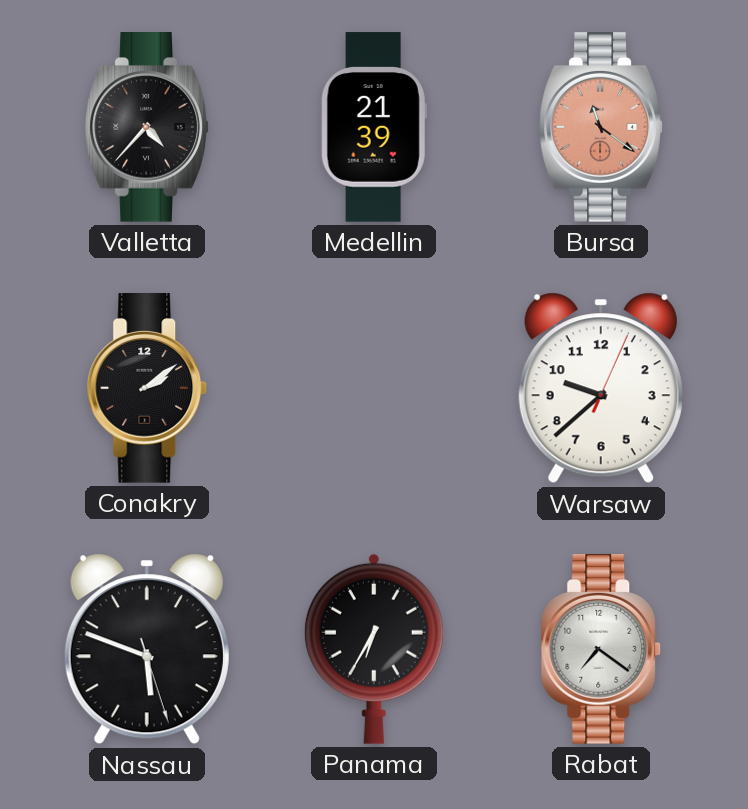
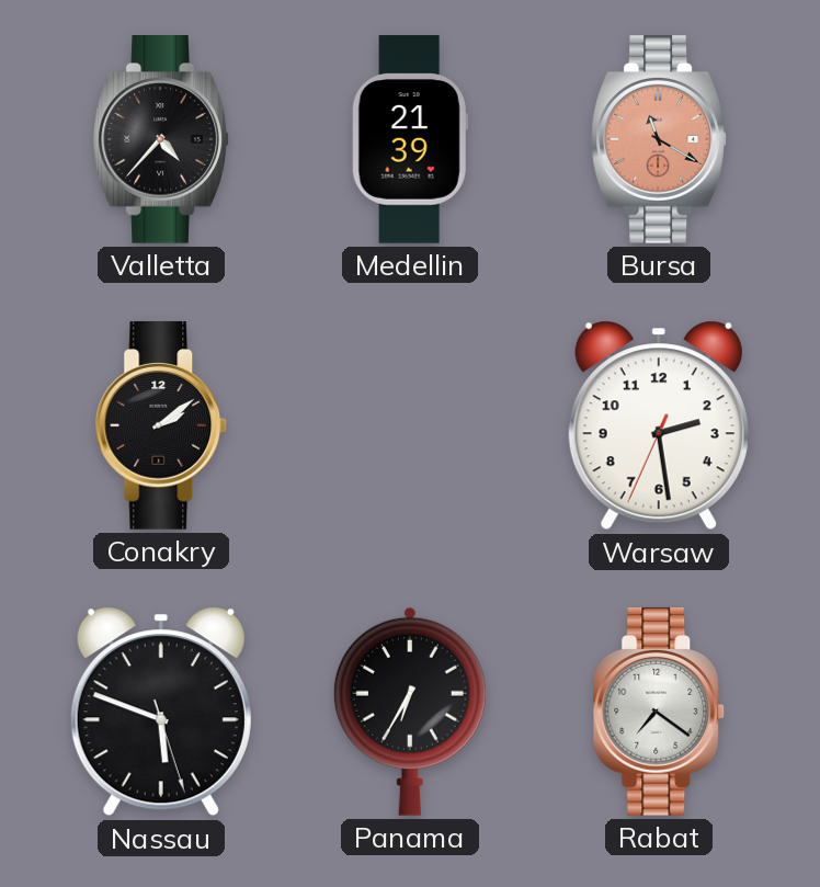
Bursa: 11:21 -> 11:20
Warsaw: 9:38 -> 2:28
